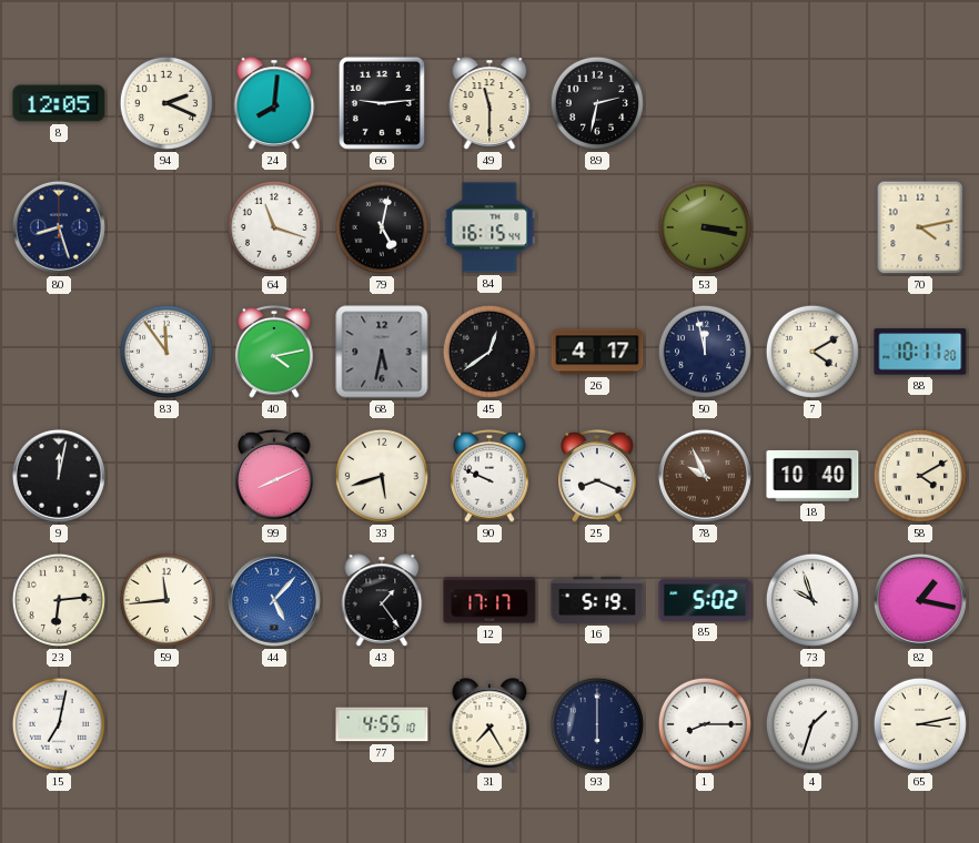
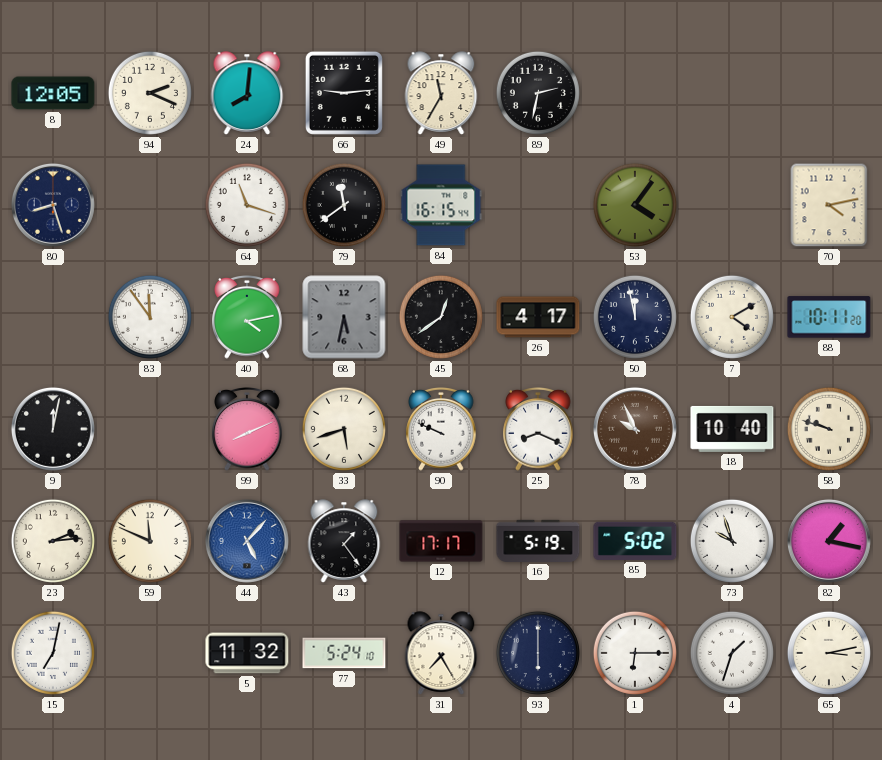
49: 11:30 -> 11:35
79: 5:02 -> 11:39
53: 3:17 -> 4:06
58: 4:10 -> 9:48
23: 6:14 -> 2:14
59: 11:44 -> 11:49
5: none -> 11:32
77: 4:55 -> 5:24
1: 8:15 -> 6:15
